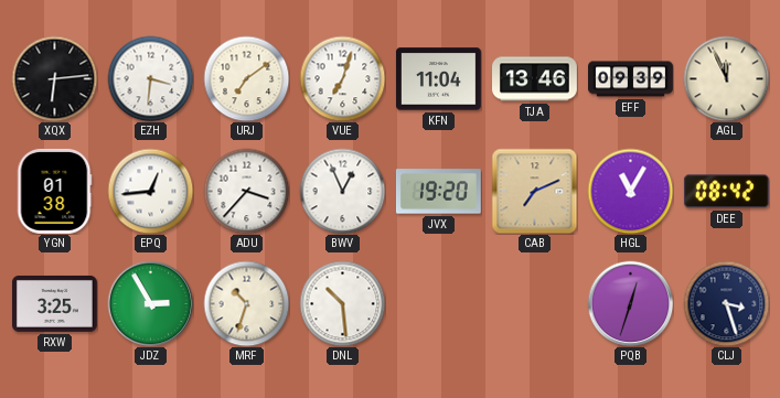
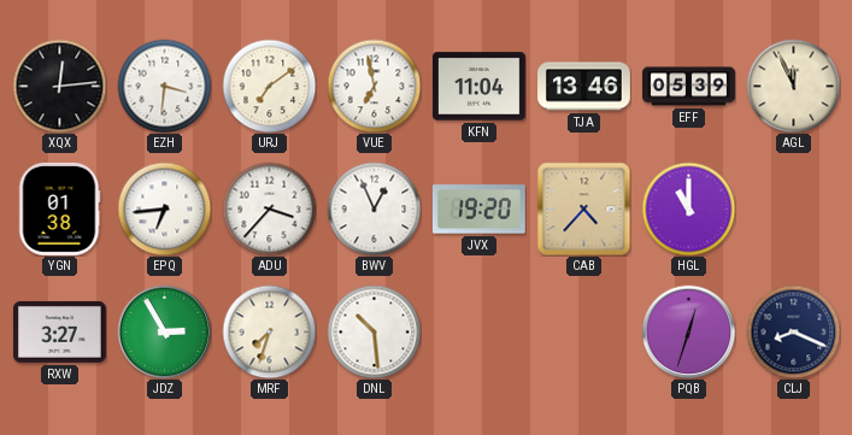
XQX: 6:14 -> 12:14
VUE: 7:03 -> 6:58
EFF: 09:39 -> 05:39
EPQ: 12:44 -> 6:44
CAB: 7:11 -> 4:37
HGL: 11:05 -> 11:00
DEE: 08:42 -> none
RXW: 3:25 -> 3:27
MRF: 10:33 -> 7:33
CLJ: 3:27 -> 8:19
